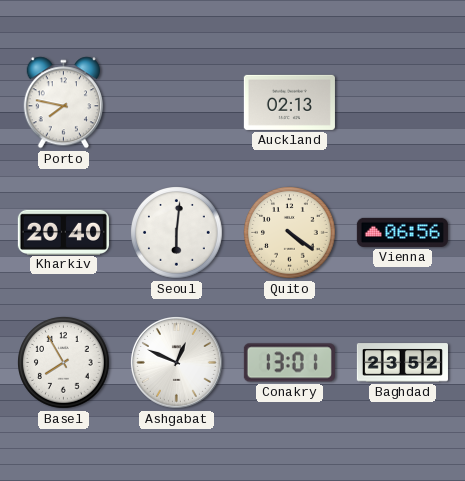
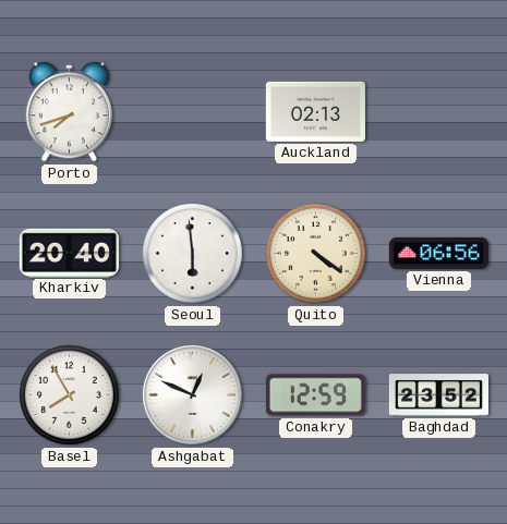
Porto: 7:47 -> 7:42
Seoul: 6:01 -> 5:59
Conakry: 13:01 -> 12:59
